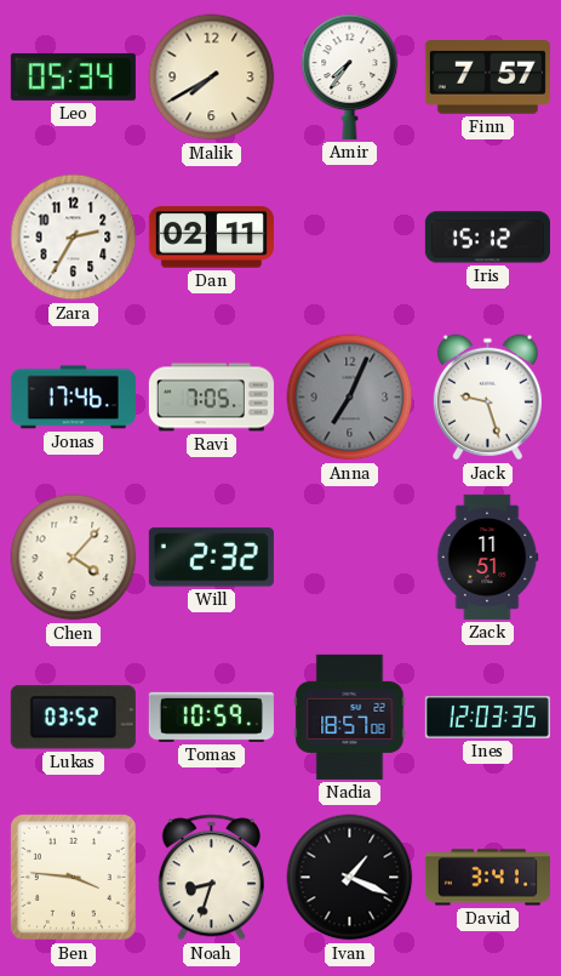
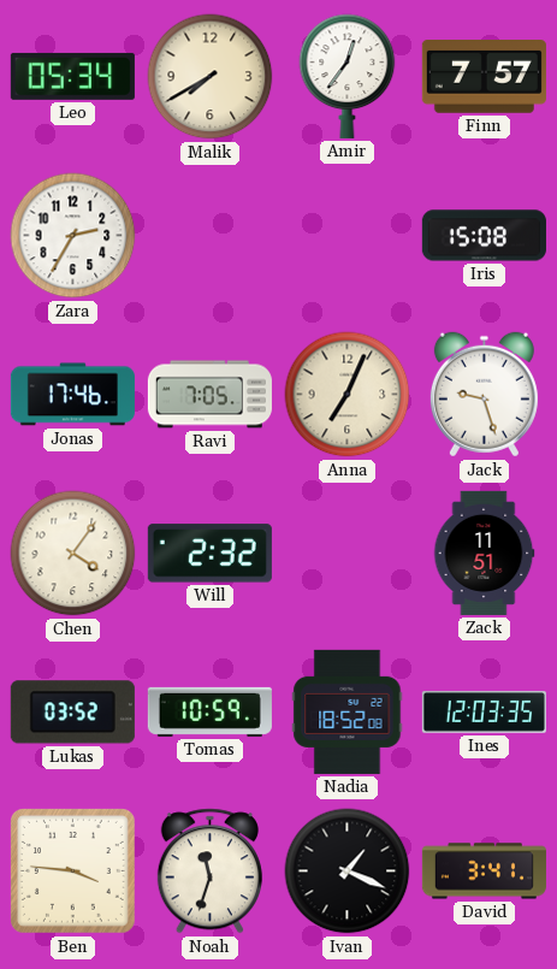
Amir: 7:36 -> 12:36
Dan: 02:11 -> none
Iris: 15:12 -> 15:08
Anna dial: grey -> cream
Chen: 4:07 -> 4:06
Nadia: 18:57 -> 18:52
Noah: 8:33 -> 11:33
